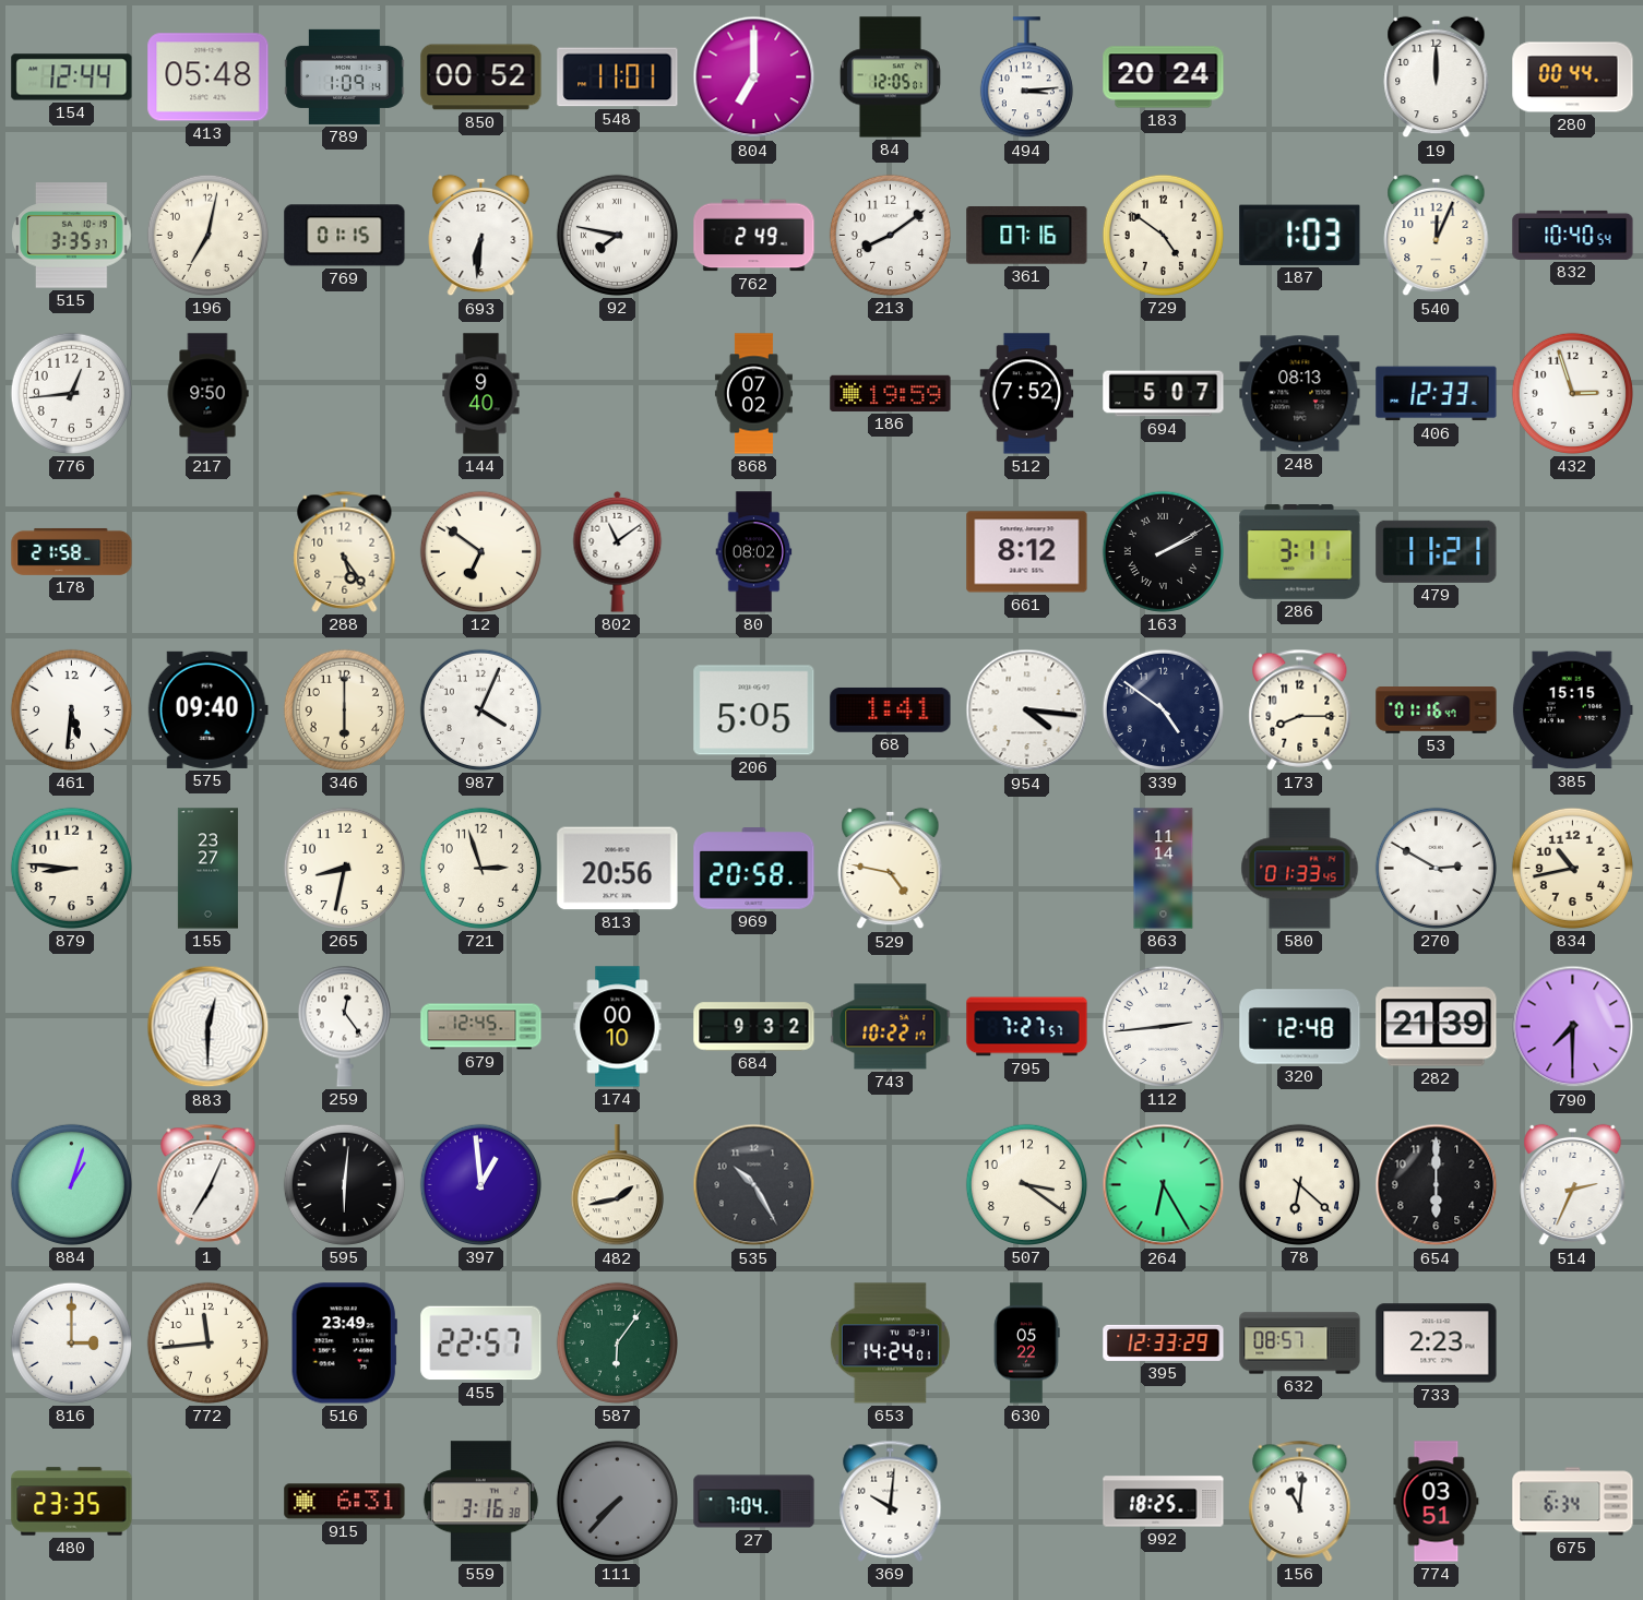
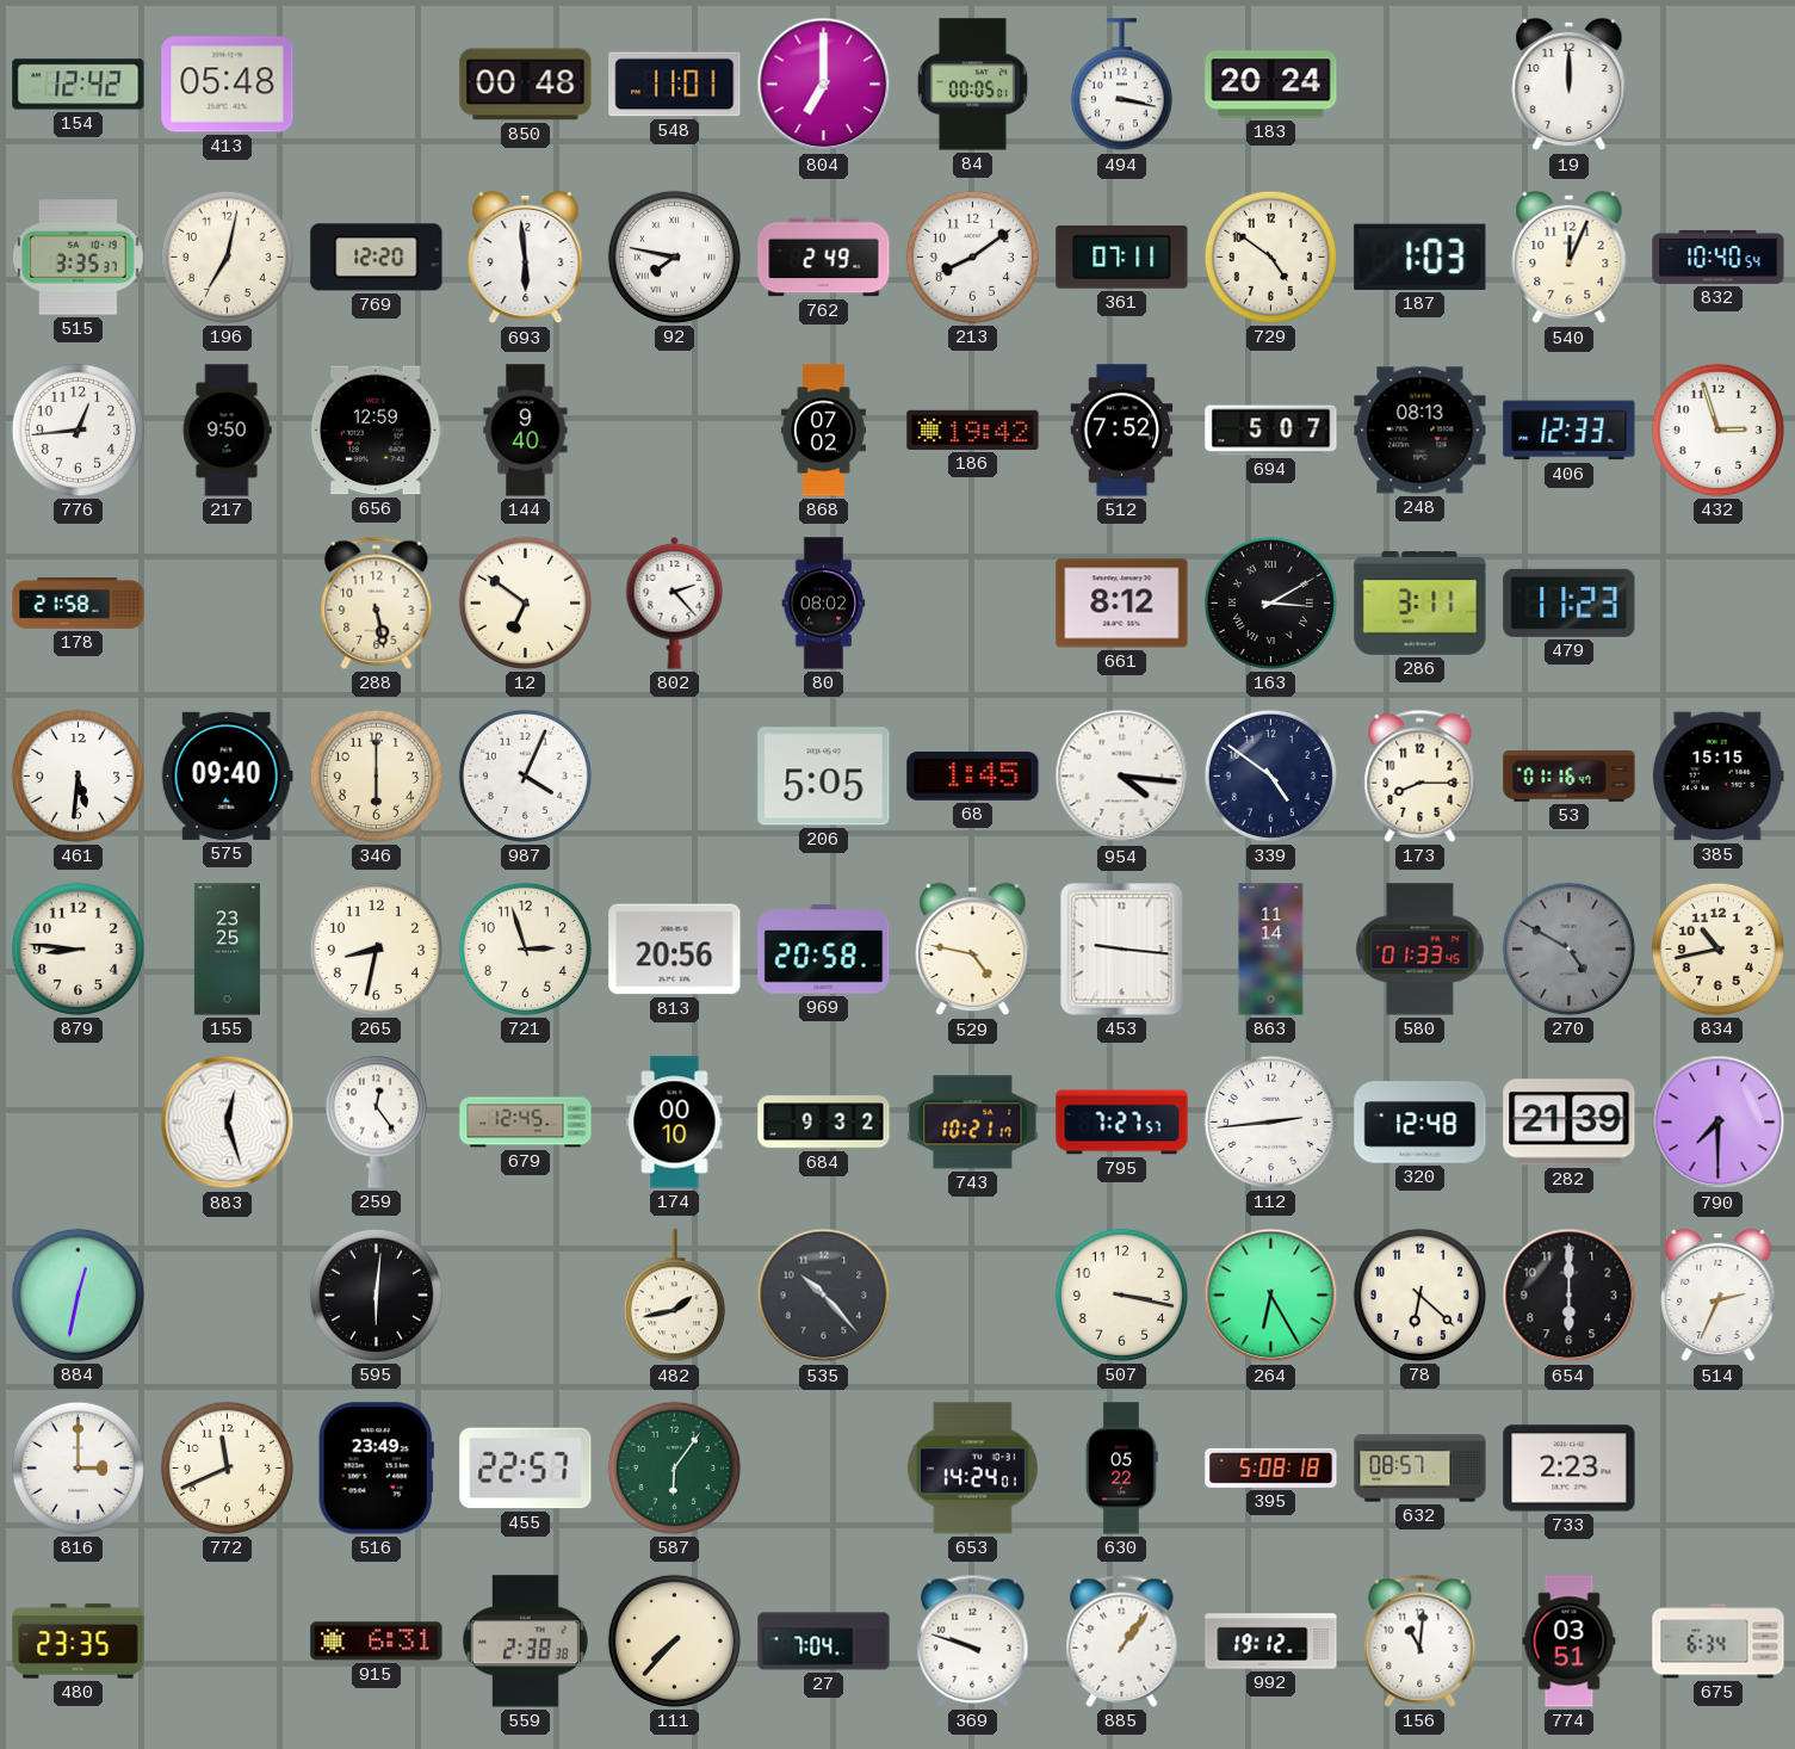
154: 12:44 -> 12:42
789: 1:09 -> none
850: 00:52 -> 00:48
84: 12:05 -> 00:05
494: 3:14 -> 3:17
280: 00:44 -> none
769: 01:15 -> 12:20
693: 6:31 -> 5:59
361: 07:16 -> 07:11
656: none -> 12:59
186: 19:59 -> 19:42
288: 5:24 -> 5:28
802: 11:09 -> 2:23
163: 2:10 -> 3:10
479: 11:21 -> 11:23
68: 1:41 -> 1:45
155: 23:27 -> 23:25
453: none -> 9:16
270: 2:50 -> 4:50
270 dial: white -> grey
883: 12:30 -> 12:27
743: 10:22 -> 10:21
884: 1:03 -> 12:32
1: 7:04 -> none
397: 12:59 -> none
535: 10:25 -> 10:23
507: 3:21 -> 3:17
772: 11:44 -> 11:41
395: 12:33 -> 5:08
559: 3:16 -> 2:38
111 dial: grey -> cream
369: 10:01 -> 9:48
885: none -> 1:06
992: 18:25 -> 19:12
